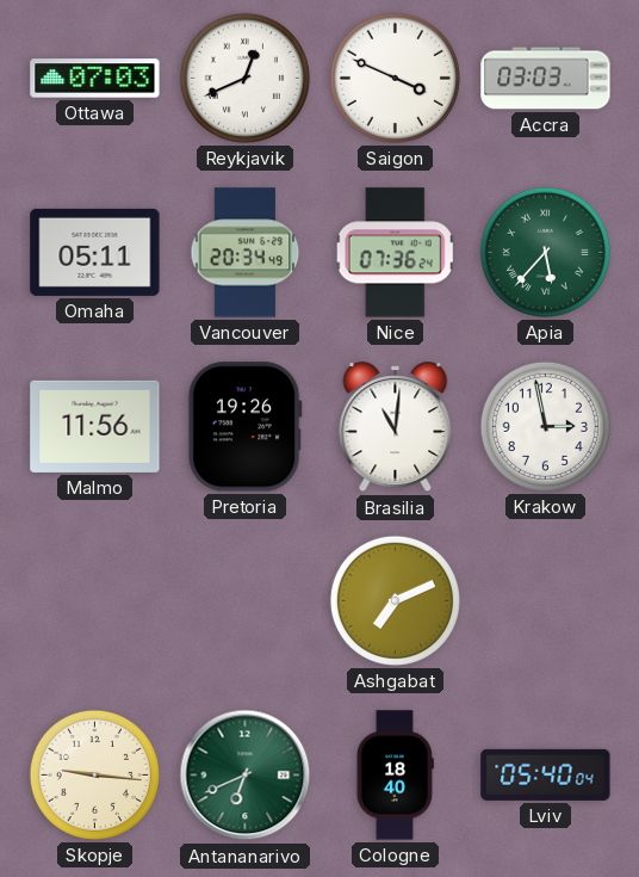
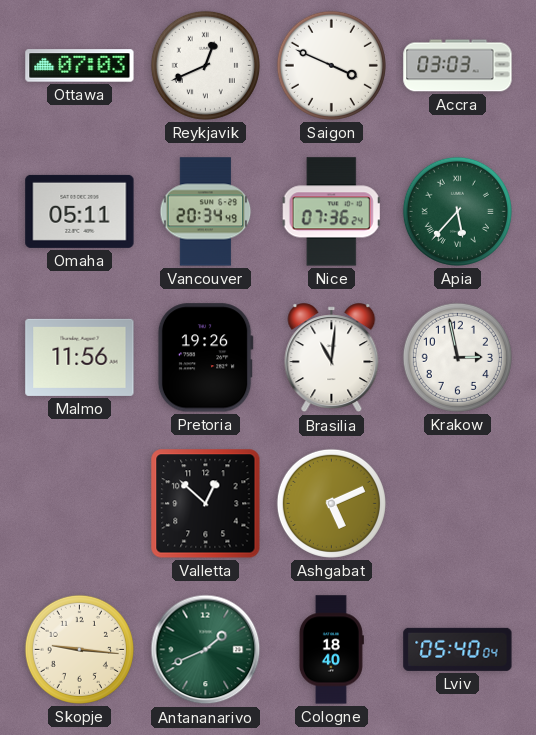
Valletta: none -> 12:52
Ashgabat: 7:11 -> 5:11
Antananarivo: 6:41 -> 1:41
